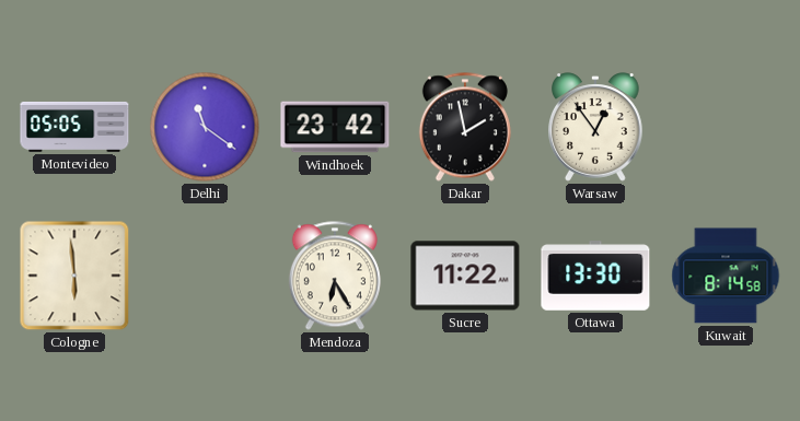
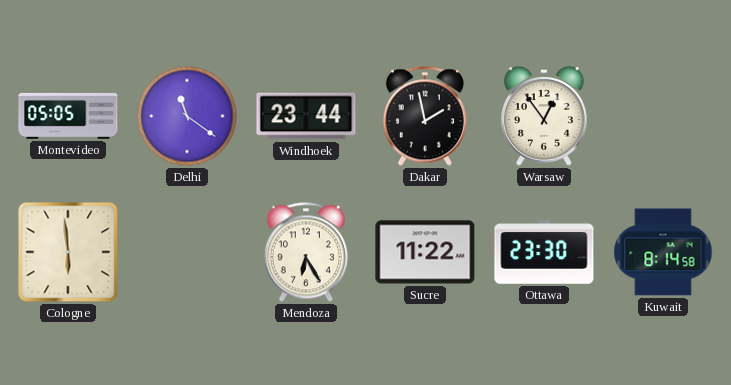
Windhoek: 23:42 -> 23:44
Ottawa: 13:30 -> 23:30
